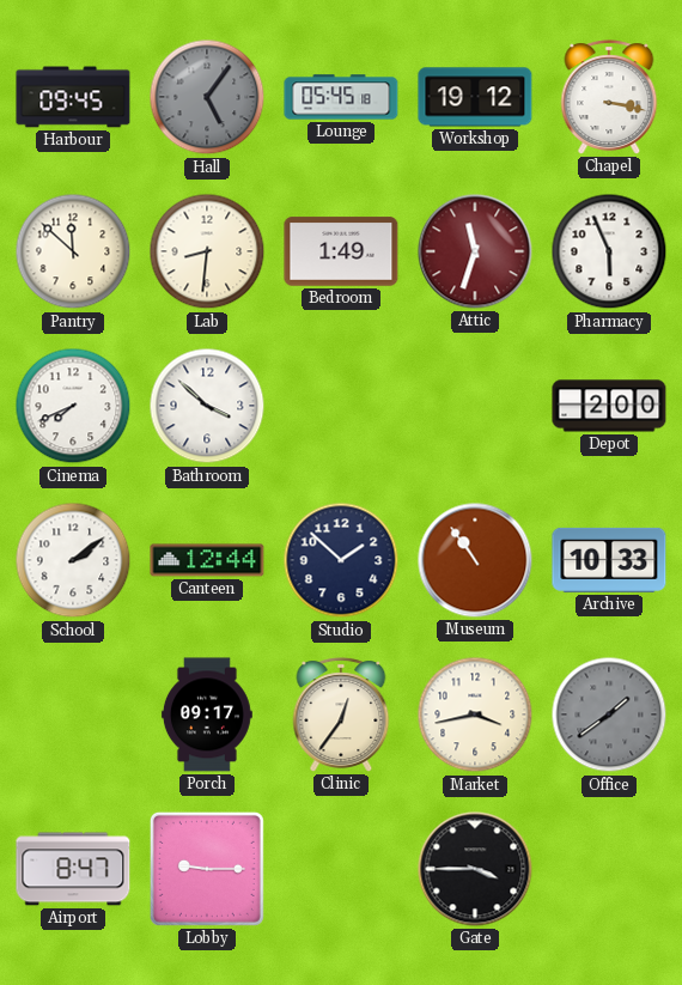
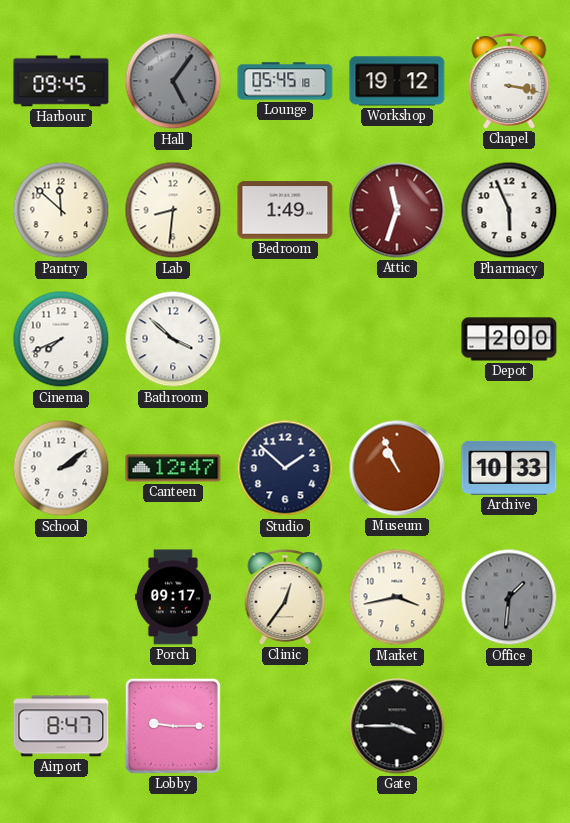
Canteen: 12:44 -> 12:47
Museum: 10:54 -> 10:56
Office: 1:39 -> 1:31
